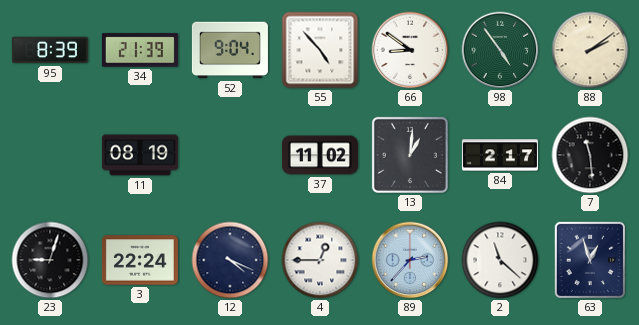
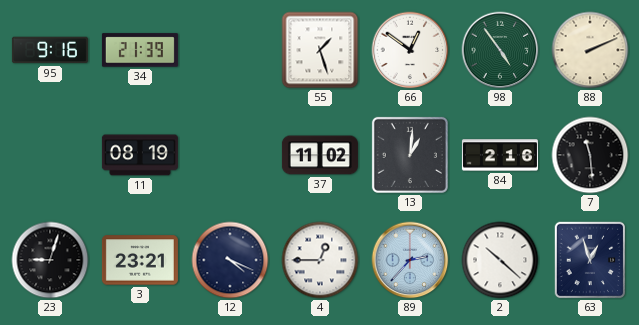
95: 8:39 -> 9:16
52: 9:04 -> none
55: 4:53 -> 1:27
66: 8:51 -> 12:51
88: 2:09 -> 2:11
84: 2:17 -> 2:16
3: 22:24 -> 23:21
2: 11:22 -> 10:22
